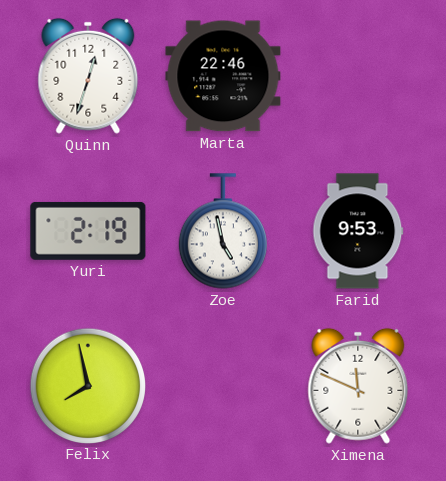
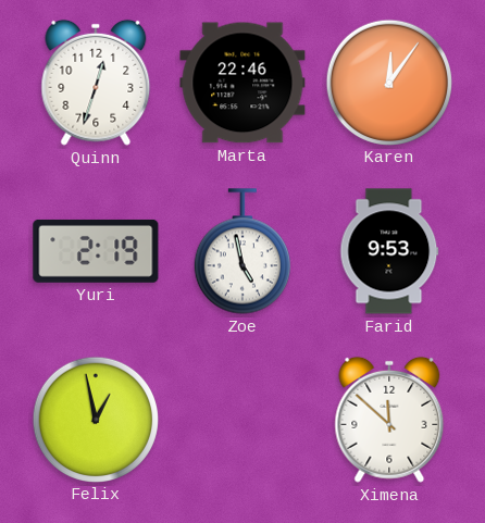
Karen: none -> 12:06
Felix: 7:58 -> 12:58
Ximena: 11:49 -> 11:52
